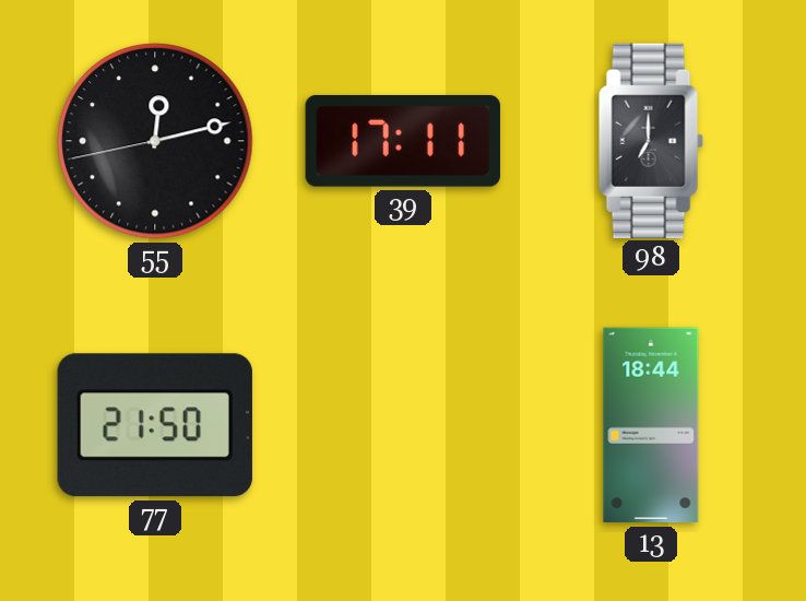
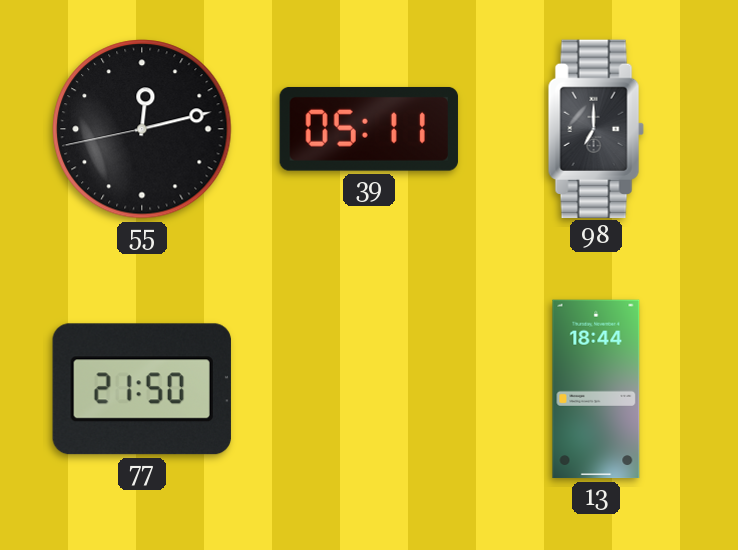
39: 17:11 -> 05:11
